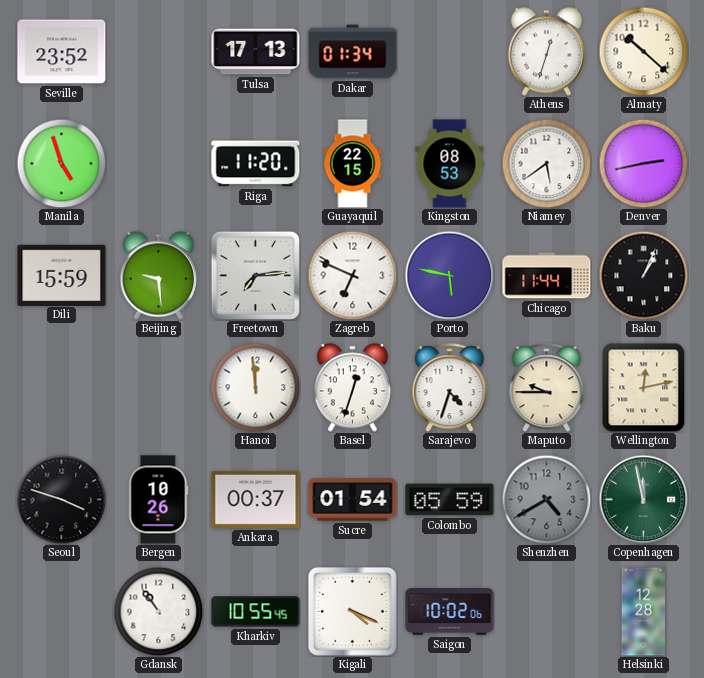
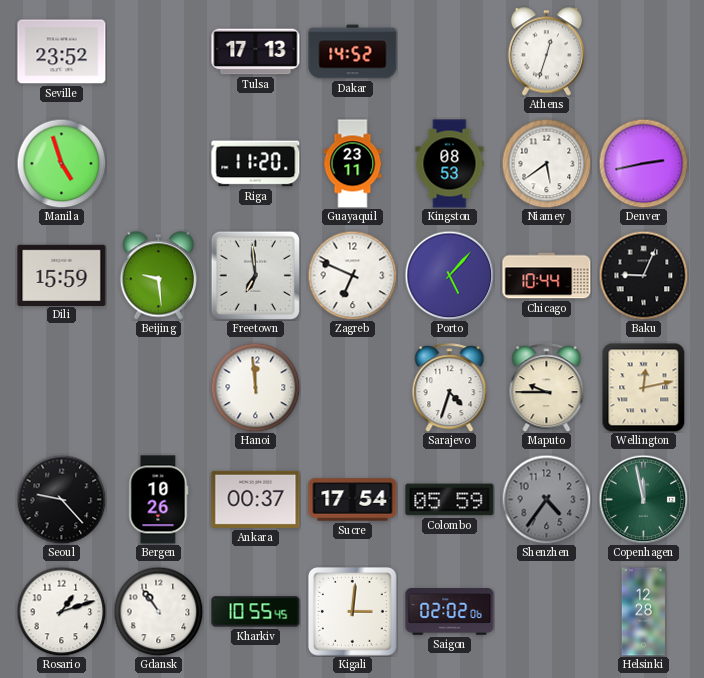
Dakar: 01:34 -> 14:52
Almaty: 10:22 -> none
Guayaquil: 22:15 -> 23:11
Freetown: 7:14 -> 6:59
Porto: 5:47 -> 5:07
Chicago: 11:44 -> 10:44
Baku: 1:04 -> 9:04
Basel: 12:33 -> none
Seoul: 3:48 -> 9:23
Sucre: 01:54 -> 17:54
Shenzhen: 4:40 -> 4:36
Rosario: none -> 1:12
Kigali: 4:19 -> 3:01
Saigon: 10:02 -> 02:02
